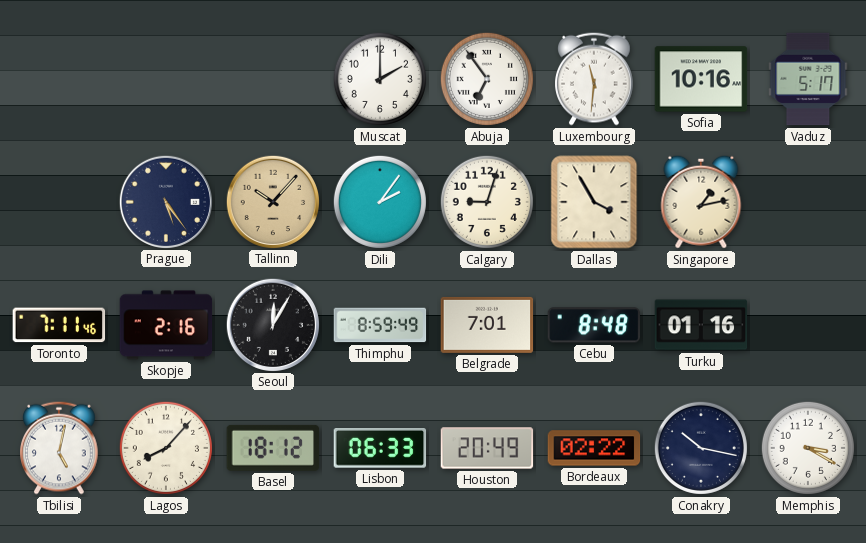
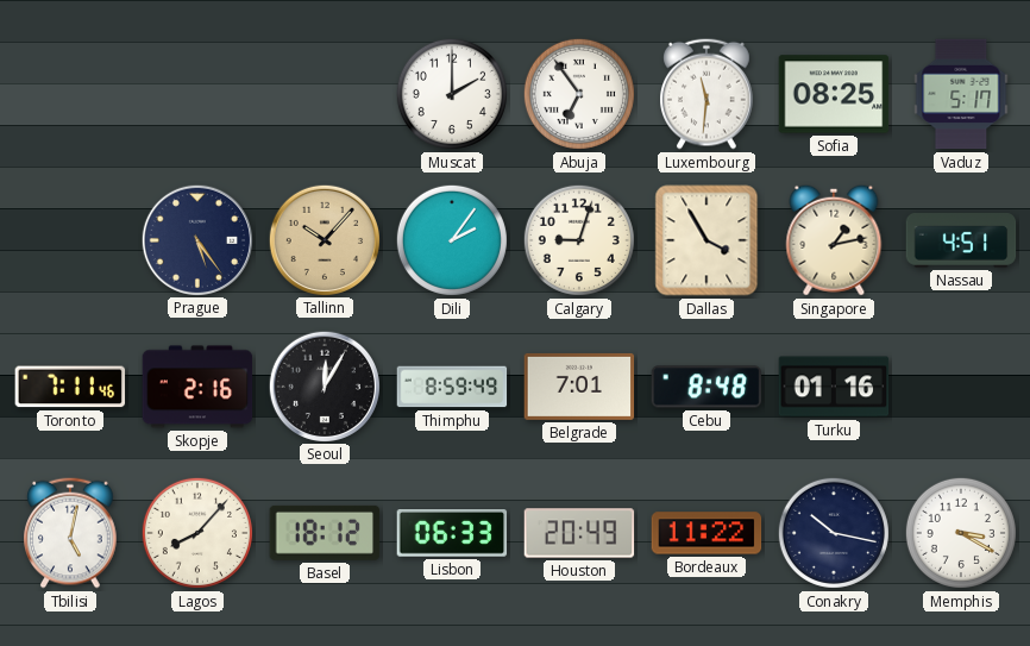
Sofia: 10:16 -> 08:25
Nassau: none -> 4:51
Bordeaux: 02:22 -> 11:22
